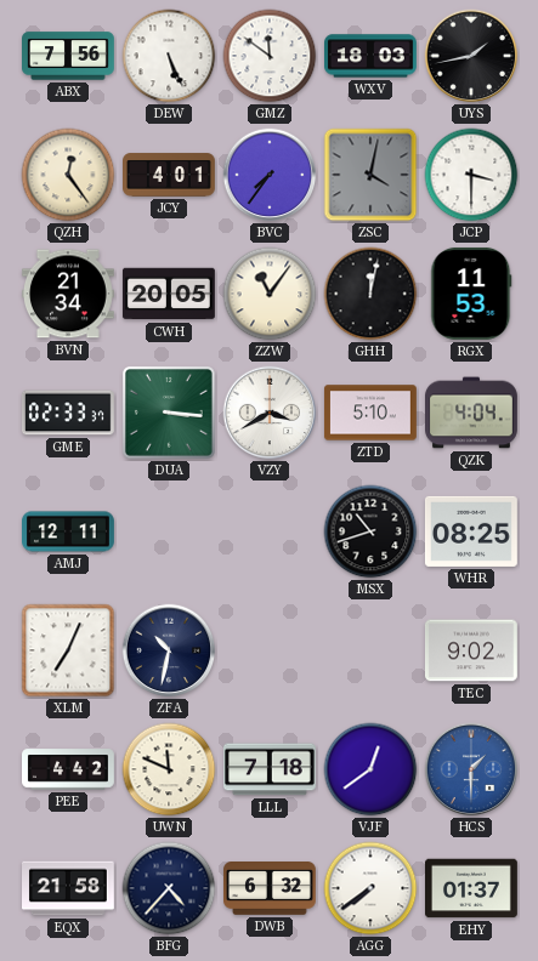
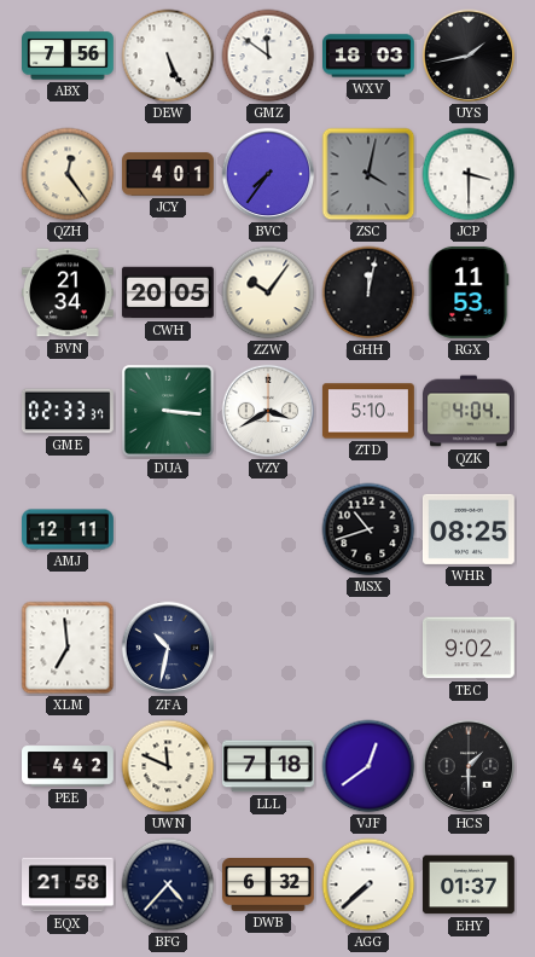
ZZW: 11:06 -> 10:06
XLM: 7:04 -> 6:59
HCS dial: blue -> black
AGG: 7:39 -> 7:38
